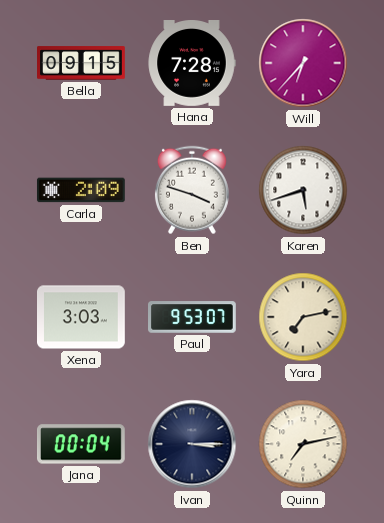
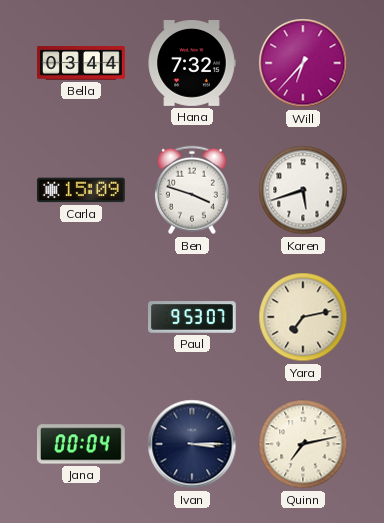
Bella: 09:15 -> 03:44
Hana: 7:28 -> 7:32
Carla: 2:09 -> 15:09
Xena: 3:03 -> none
